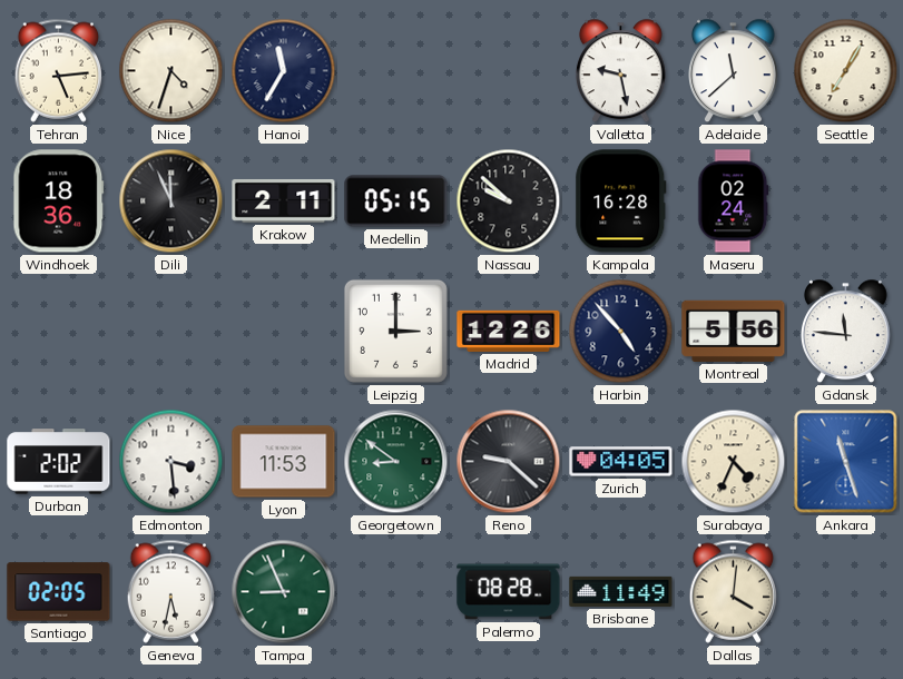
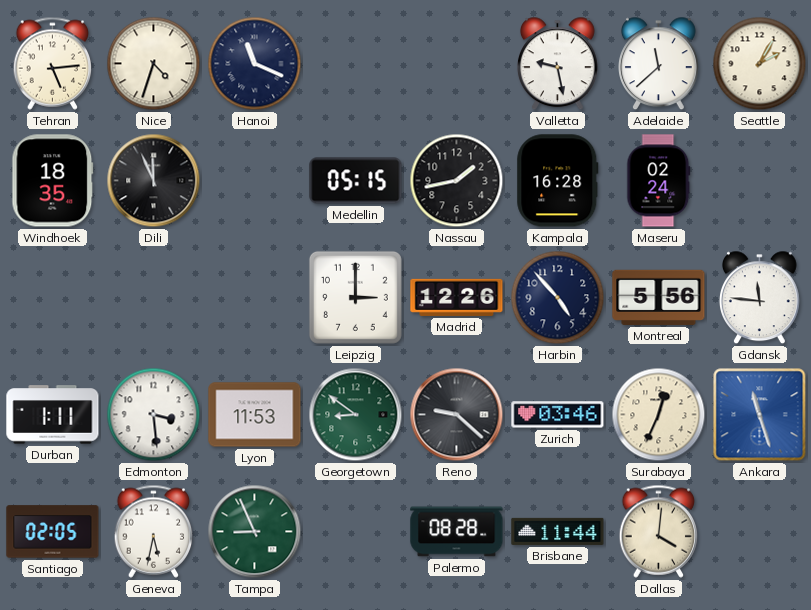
Hanoi: 11:35 -> 11:19
Seattle: 7:05 -> 2:05
Windhoek: 18:36 -> 18:35
Krakow: 2:11 -> none
Nassau: 9:52 -> 1:43
Durban: 2:02 -> 1:11
Zurich: 04:05 -> 03:46
Surabaya: 4:34 -> 12:34
Brisbane: 11:49 -> 11:44
